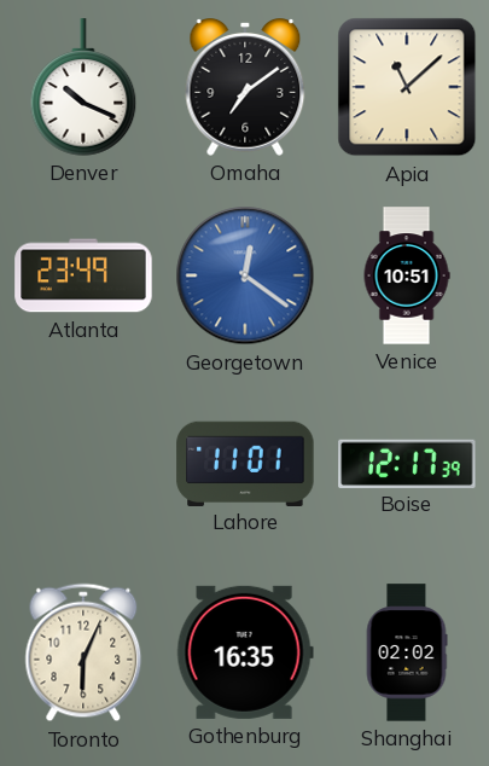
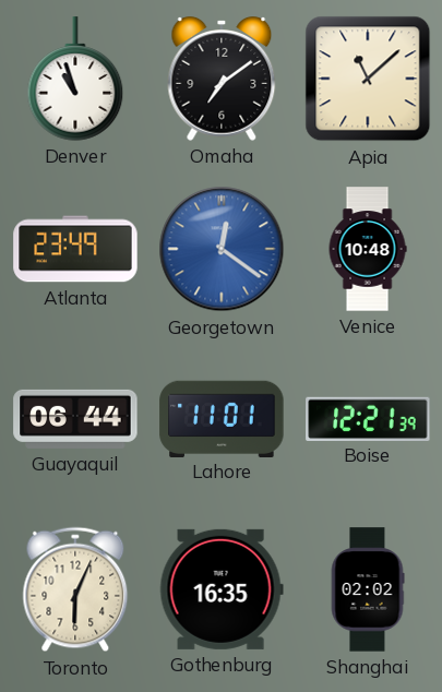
Denver: 10:19 -> 10:57
Venice: 10:51 -> 10:48
Guayaquil: none -> 06:44
Boise: 12:17 -> 12:21
